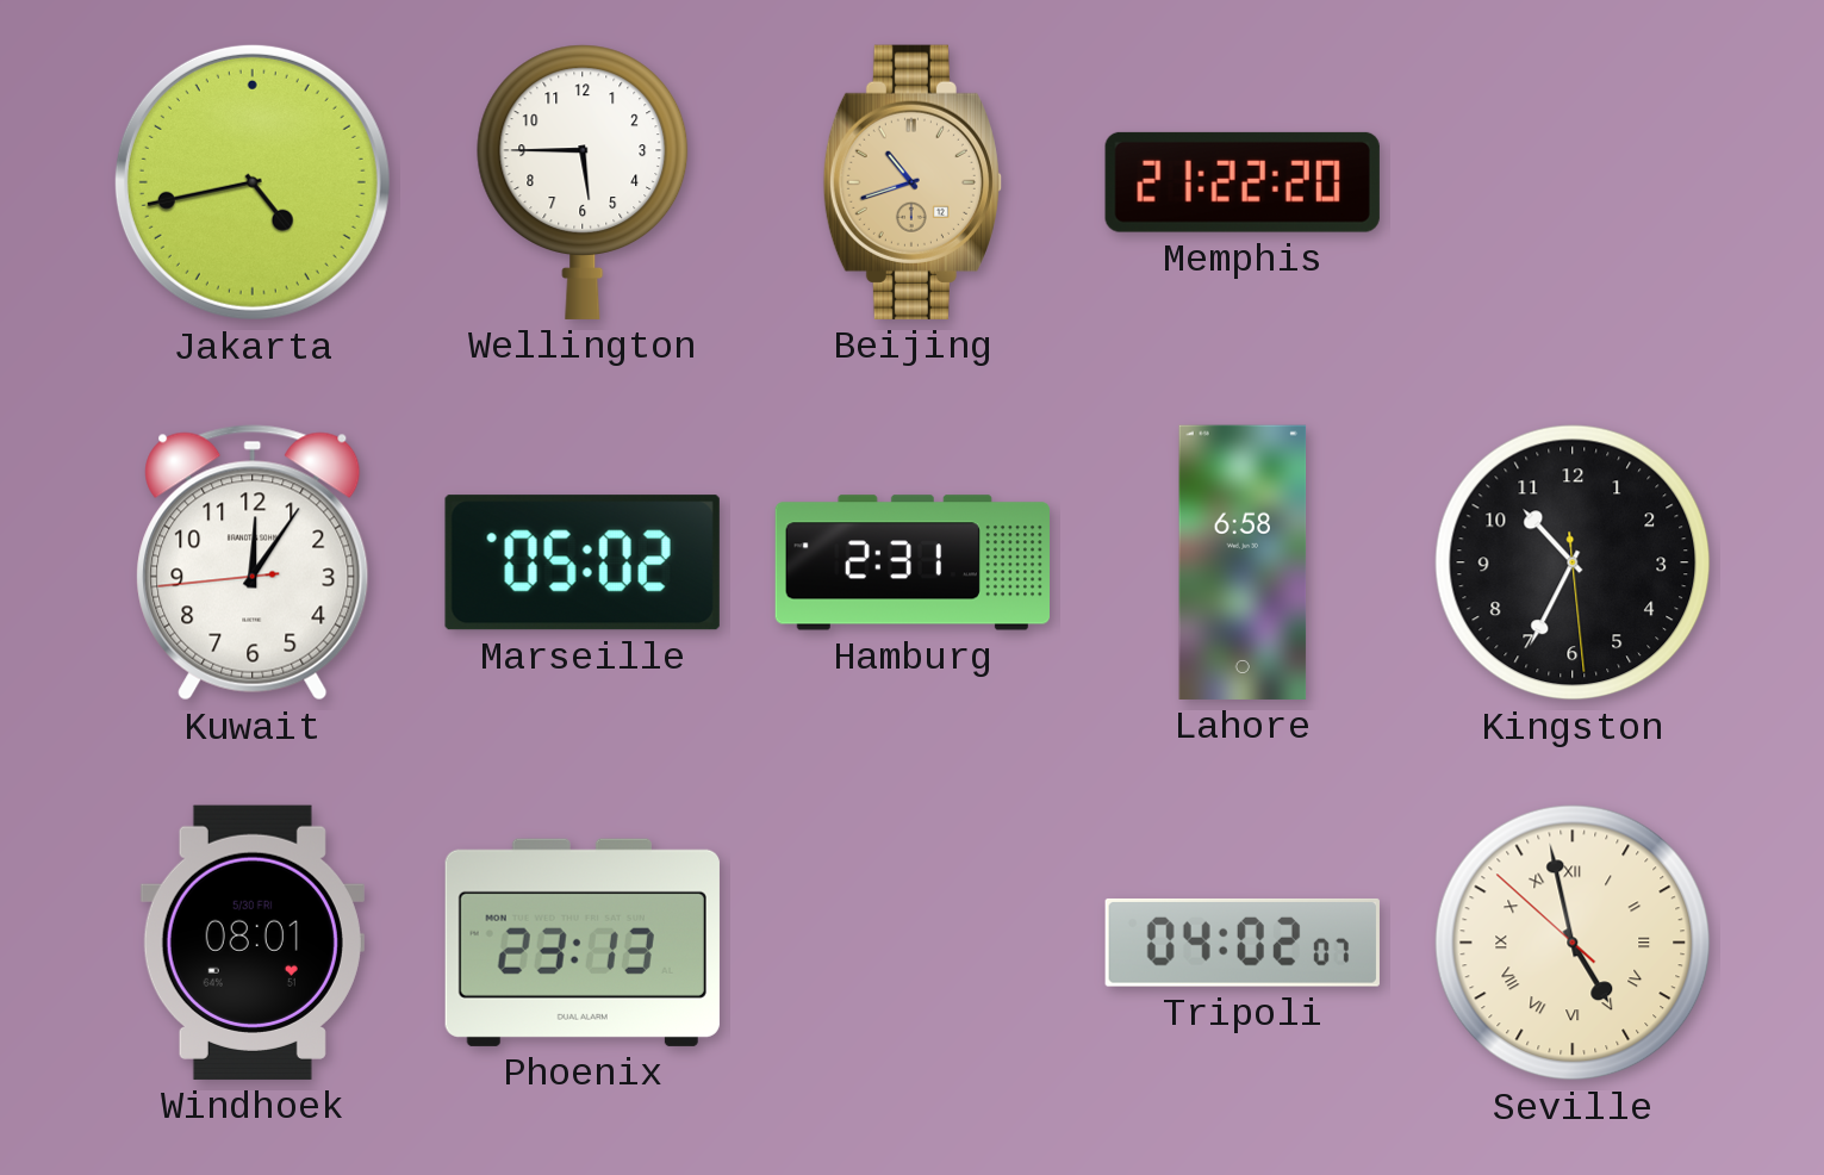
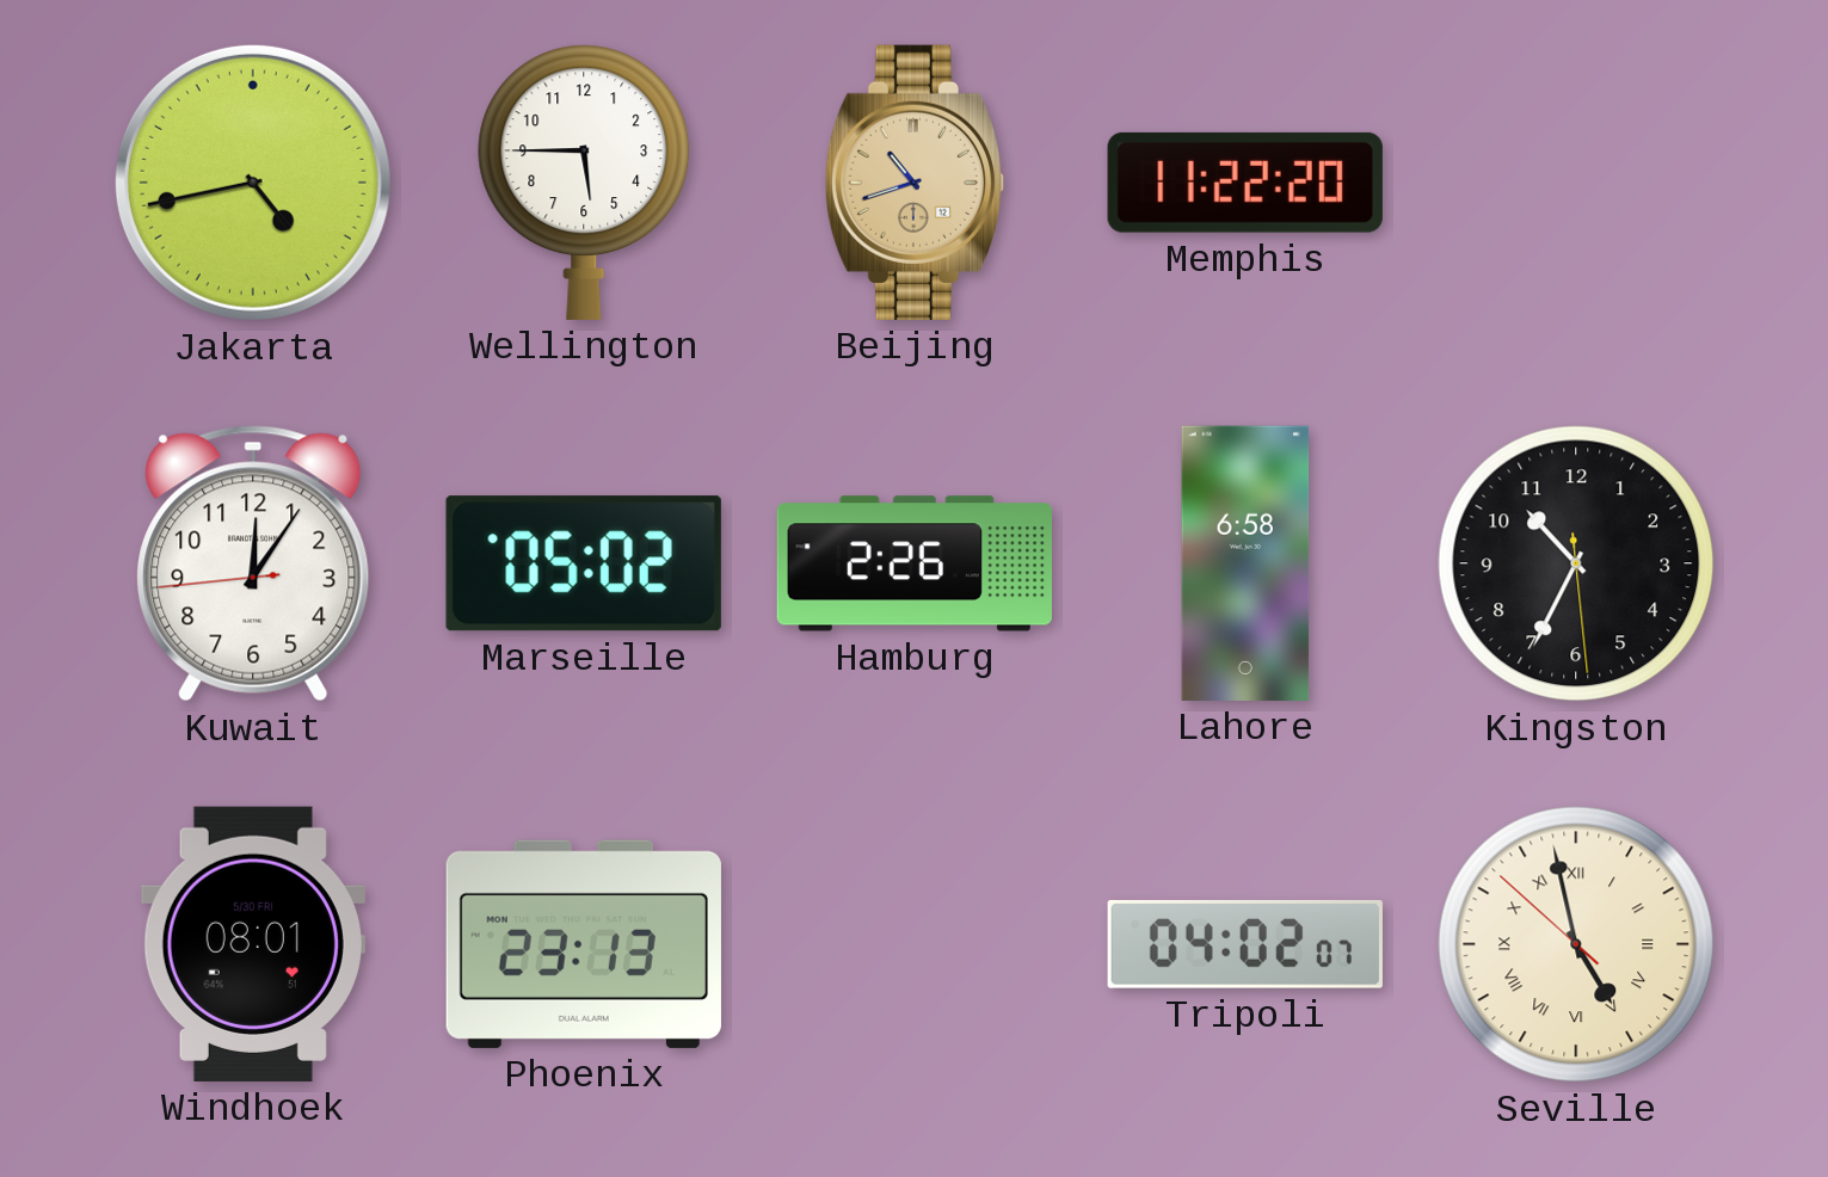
Memphis: 21:22 -> 11:22
Hamburg: 2:31 -> 2:26
